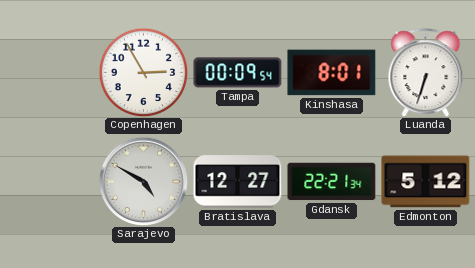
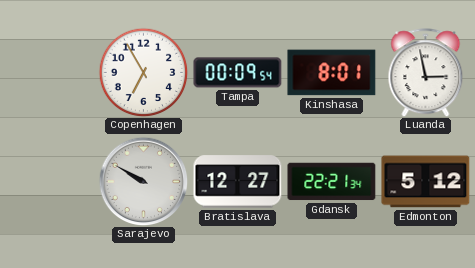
Copenhagen: 2:55 -> 6:55
Luanda: 6:33 -> 2:58
Sarajevo: 4:50 -> 9:50
